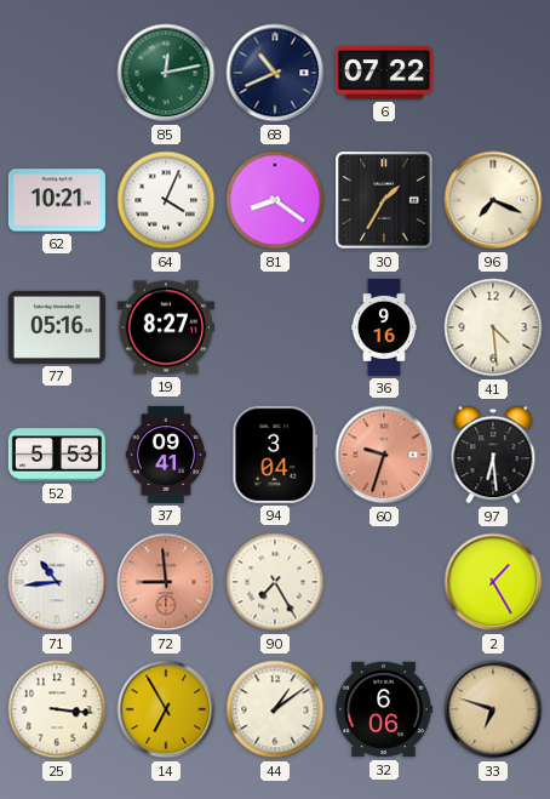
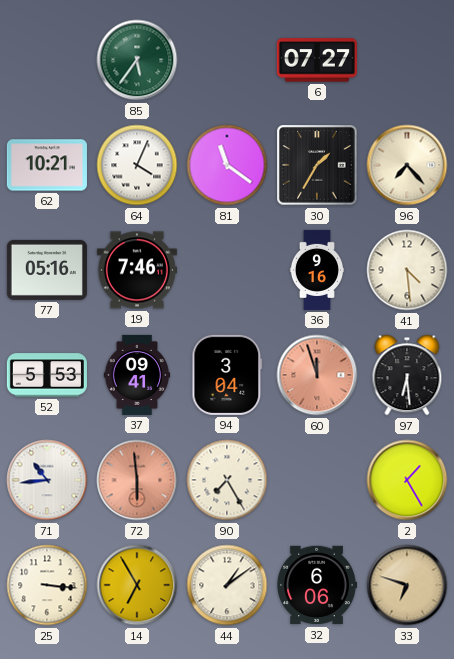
85: 12:13 -> 5:36
68: 10:41 -> none
6: 07:22 -> 07:27
81: 8:21 -> 11:21
96: 7:19 -> 7:23
19: 8:27 -> 7:46
60: 9:33 -> 11:57
72: 8:59 -> 5:59
